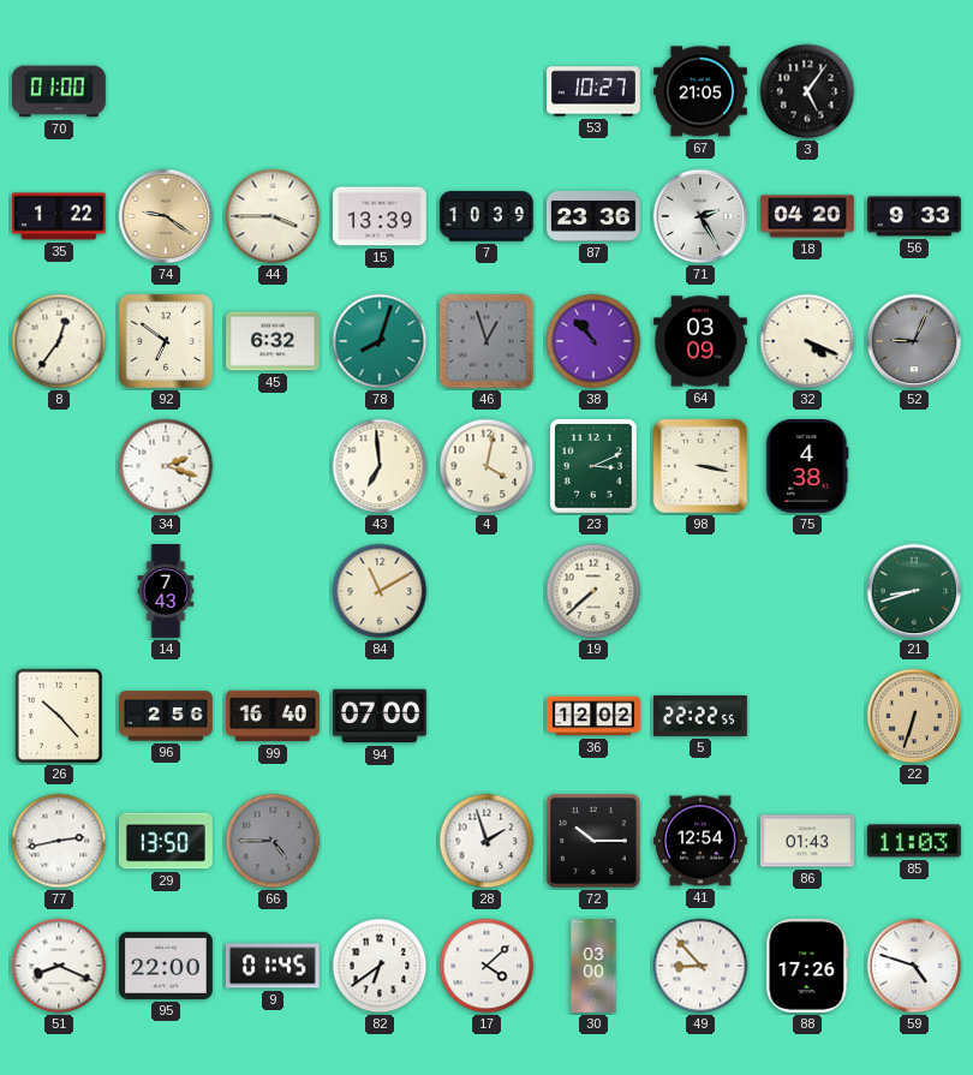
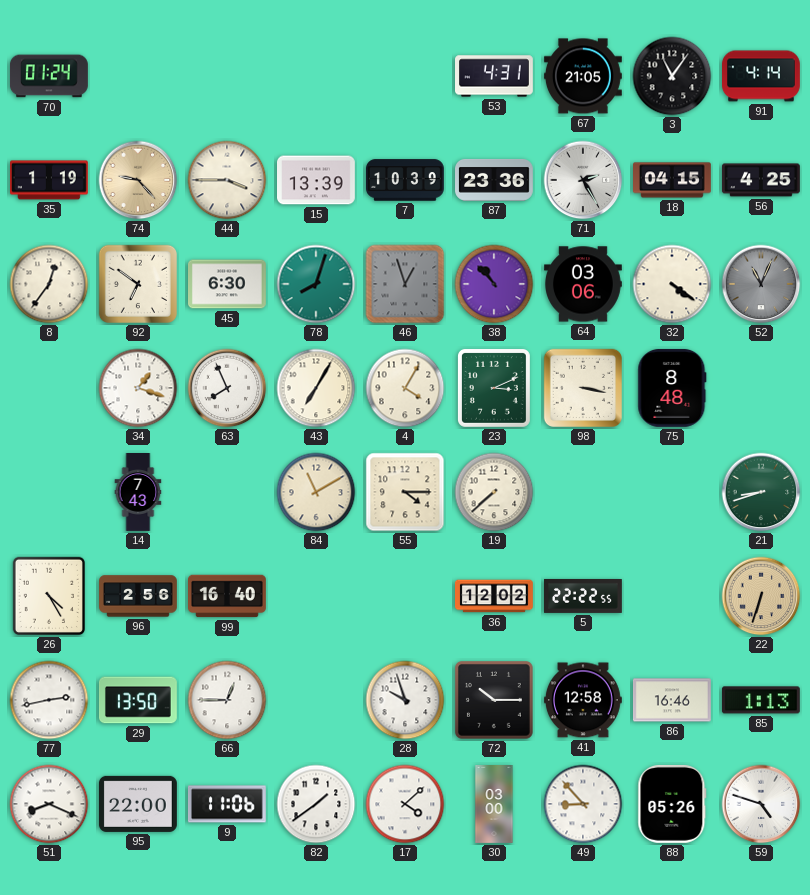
70: 01:00 -> 01:24
53: 10:27 -> 4:31
3: 5:06 -> 11:06
91: none -> 4:14
35: 1:22 -> 1:19
74: 9:21 -> 9:23
18: 04:20 -> 04:15
56: 9:33 -> 4:25
45: 6:32 -> 6:30
64: 03:09 -> 03:06
32: 4:19 -> 4:21
52: 9:04 -> 11:04
34: 2:18 -> 1:18
63: none -> 7:56
43: 6:59 -> 7:05
4: 4:02 -> 4:05
75: 4:38 -> 8:48
55: none -> 4:15
26: 10:23 -> 4:25
94: 07:00 -> none
66: 4:45 -> 12:45
66 dial: grey -> white
28: 1:57 -> 9:57
41: 12:54 -> 12:58
86: 01:43 -> 16:46
85: 11:03 -> 1:13
9: 01:45 -> 11:06
82: 6:39 -> 1:39
88: 17:26 -> 05:26
